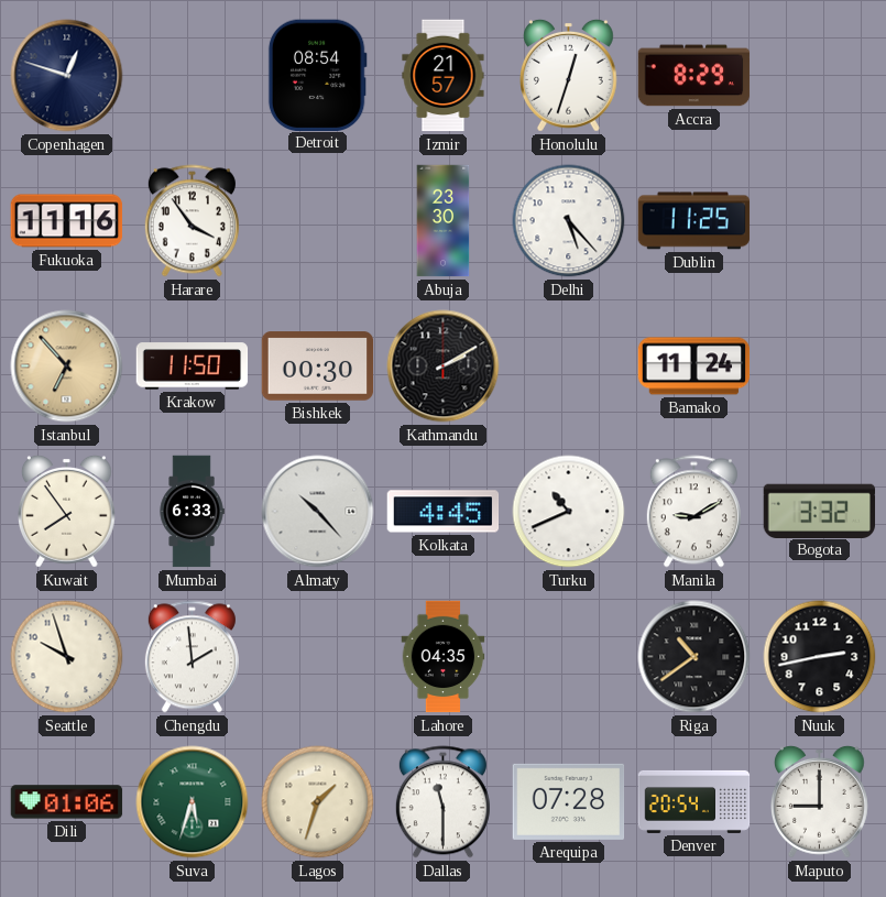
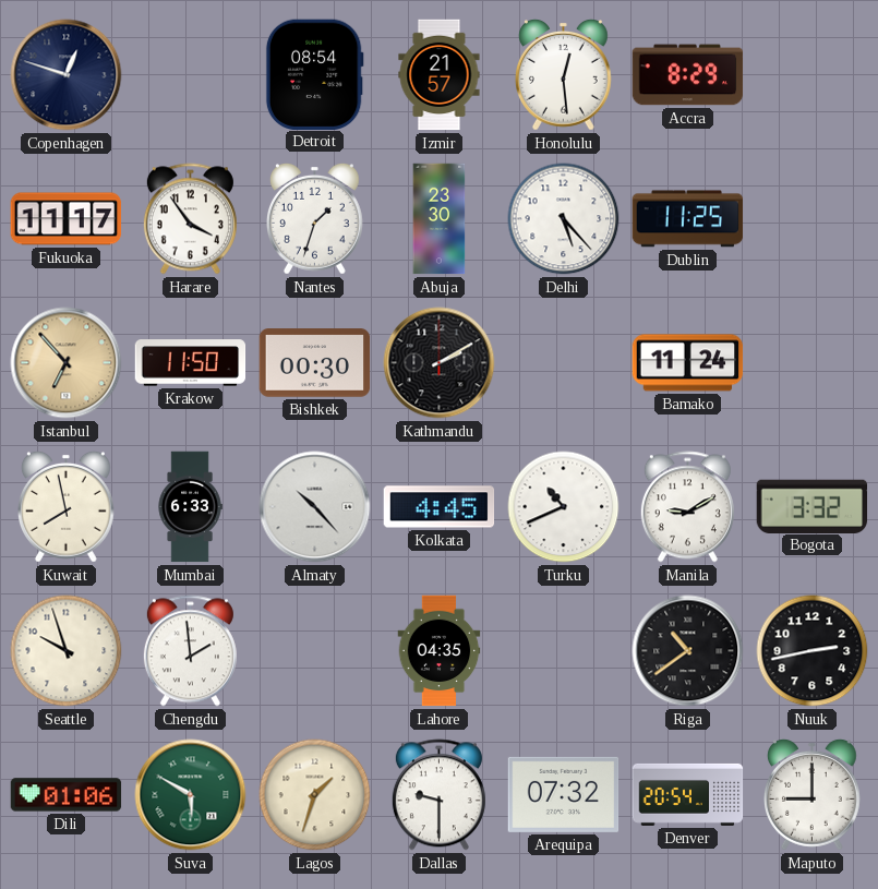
Honolulu: 12:33 -> 12:29
Fukuoka: 11:16 -> 11:17
Nantes: none -> 1:33
Kuwait: 7:54 -> 7:58
Suva: 5:33 -> 5:50
Dallas: 11:30 -> 9:30
Arequipa: 07:28 -> 07:32
